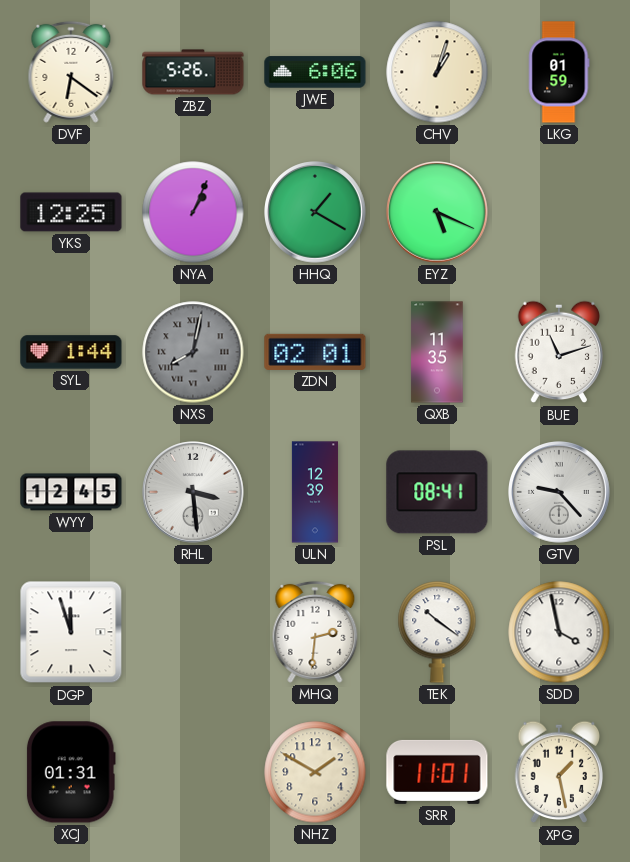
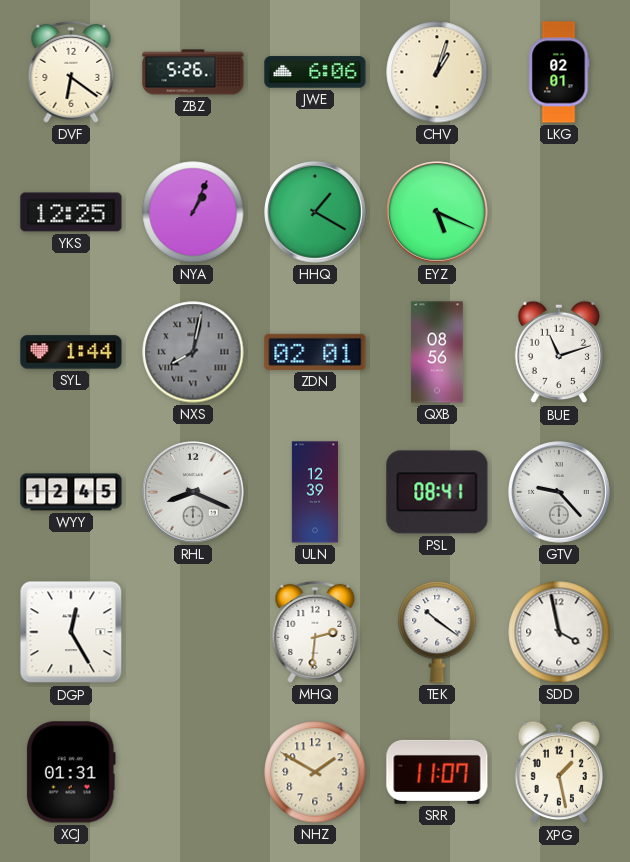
LKG: 01:59 -> 02:01
QXB: 11:35 -> 08:56
RHL: 3:29 -> 8:19
DGP: 11:57 -> 12:25
SRR: 11:01 -> 11:07
